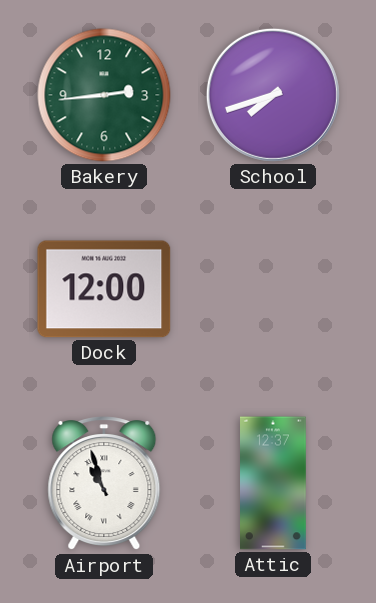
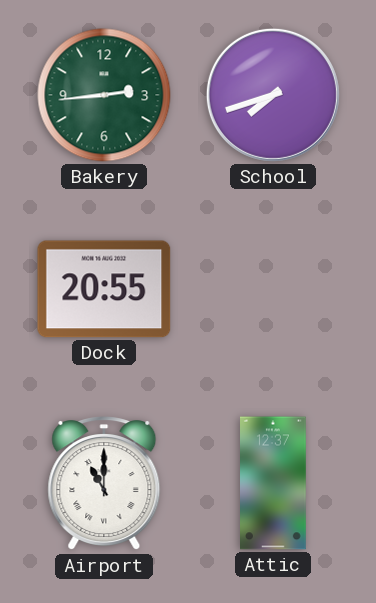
Dock: 12:00 -> 20:55
Airport: 10:57 -> 11:00
